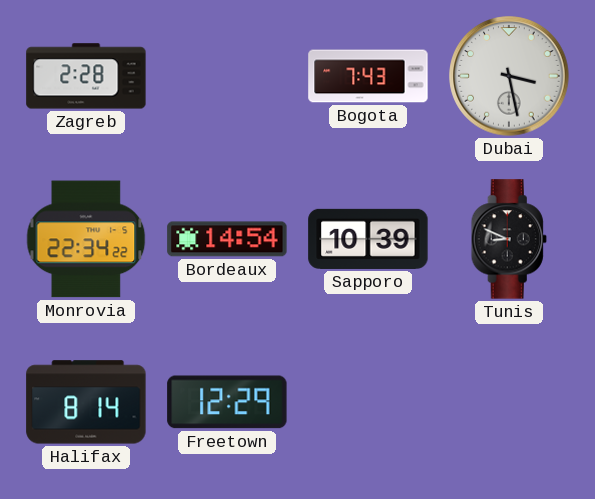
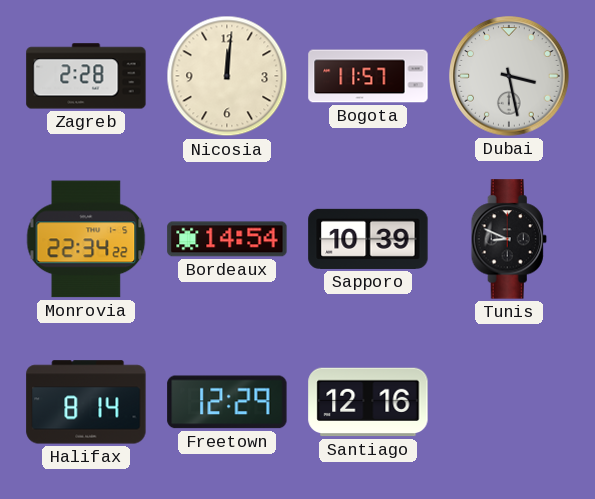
Nicosia: none -> 12:01
Bogota: 7:43 -> 11:57
Santiago: none -> 12:16
